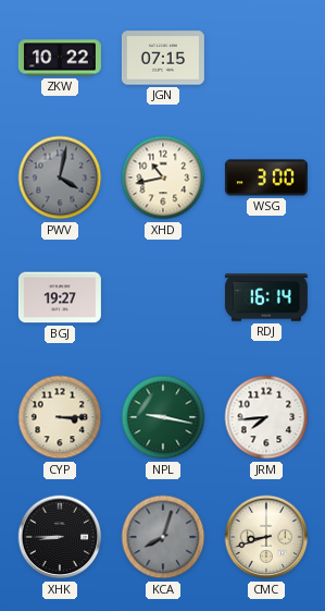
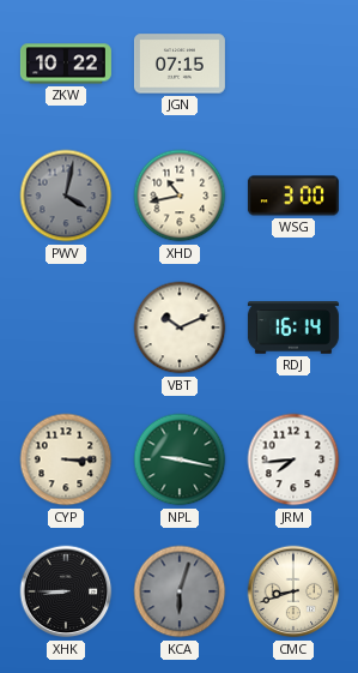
BGJ: 19:27 -> none
VBT: none -> 10:11
KCA: 8:03 -> 6:03
